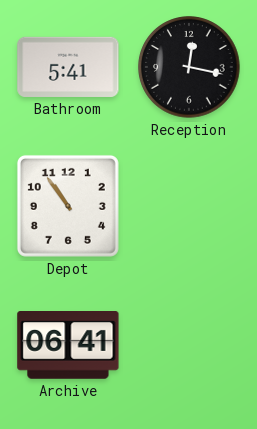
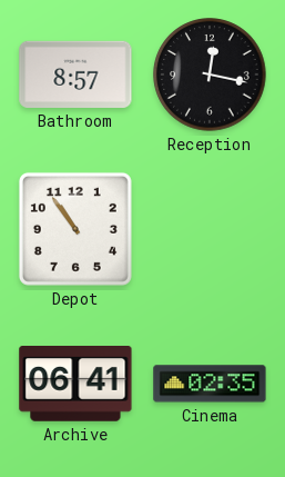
Bathroom: 5:41 -> 8:57
Cinema: none -> 02:35
